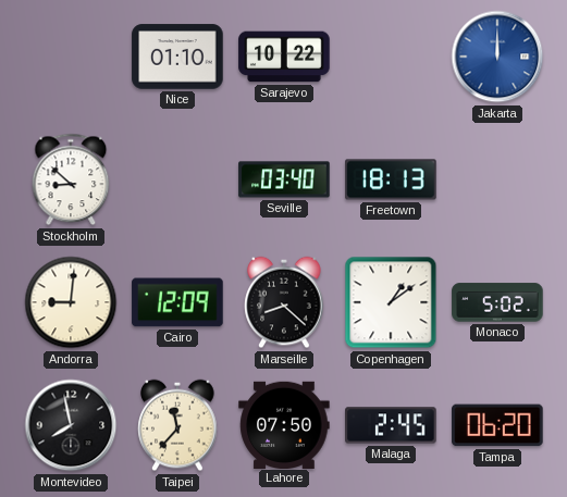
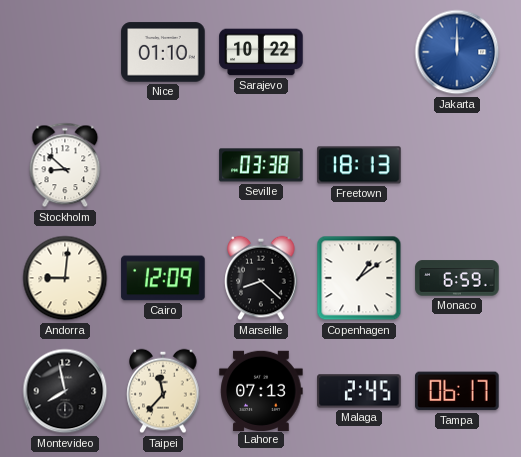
Seville: 03:40 -> 03:38
Monaco: 5:02 -> 6:59
Lahore: 07:50 -> 07:13
Tampa: 06:20 -> 06:17
